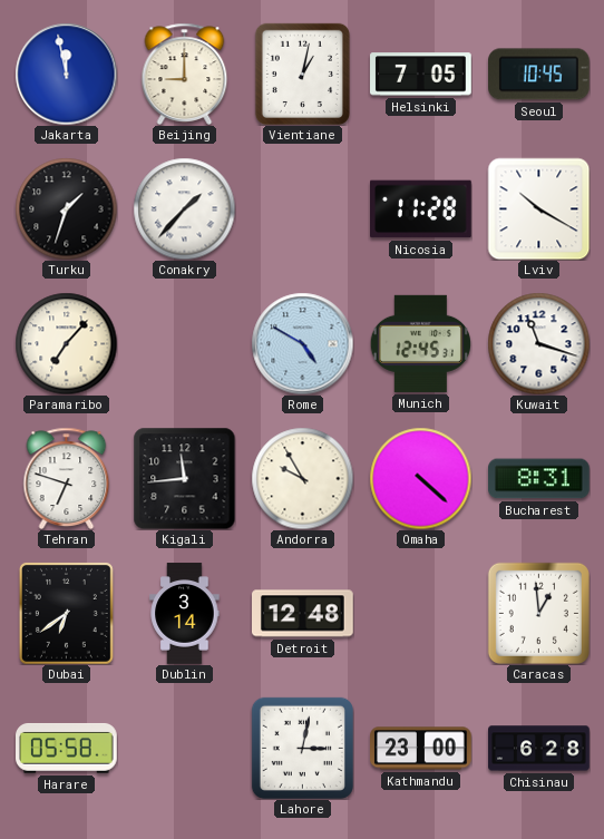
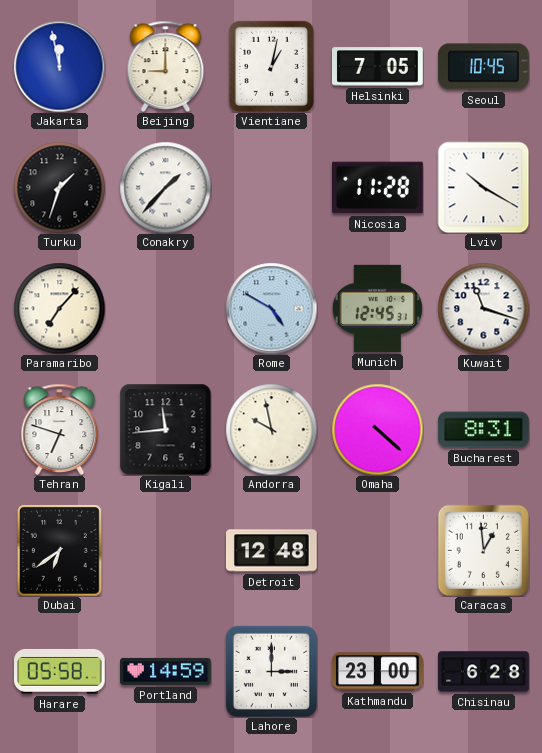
Andorra: 9:55 -> 9:58
Dublin: 3:14 -> none
Portland: none -> 14:59
Lahore: 3:02 -> 3:00
